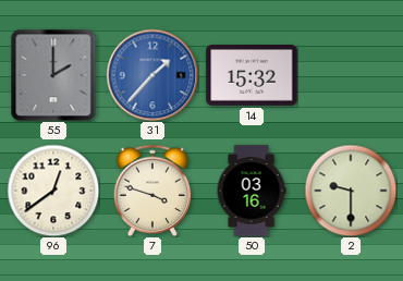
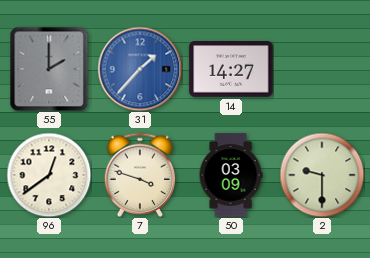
14: 15:32 -> 14:27
50: 03:16 -> 03:09
